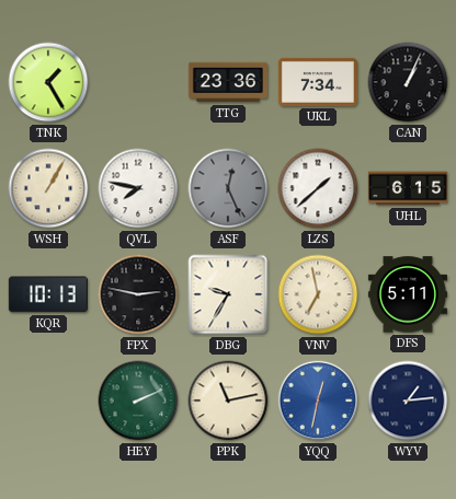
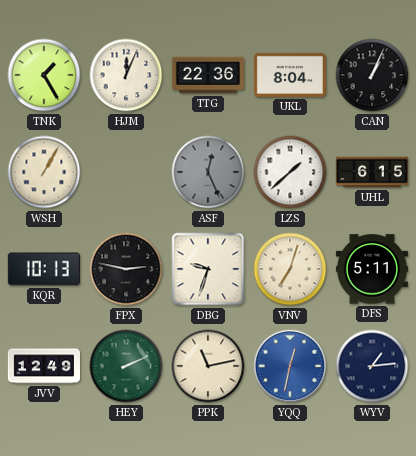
HJM: none -> 12:04
TTG: 23:36 -> 22:36
UKL: 7:34 -> 8:04
QVL: 7:47 -> none
DBG: 9:35 -> 9:33
VNV: 6:58 -> 7:03
JVV: none -> 12:49
